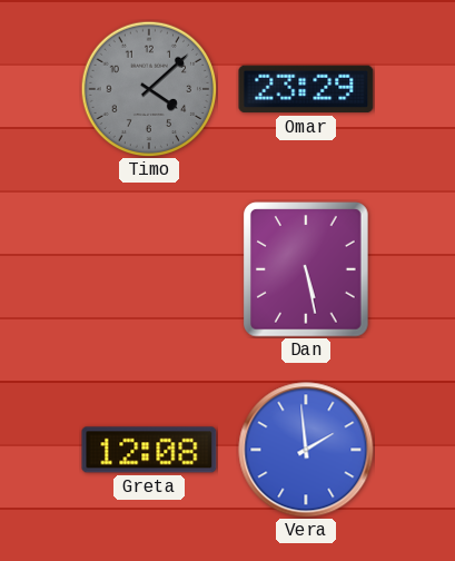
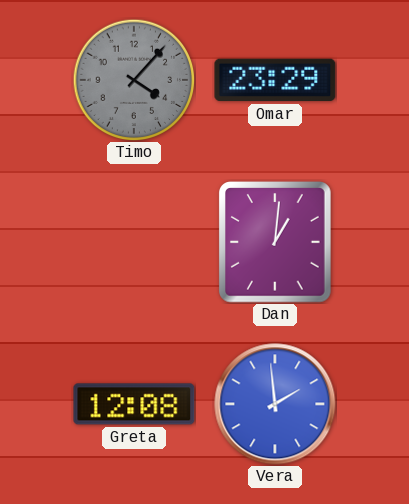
Timo: 4:08 -> 4:07
Dan: 5:28 -> 1:01
